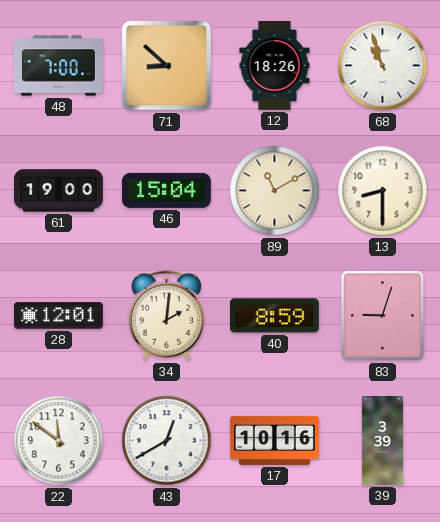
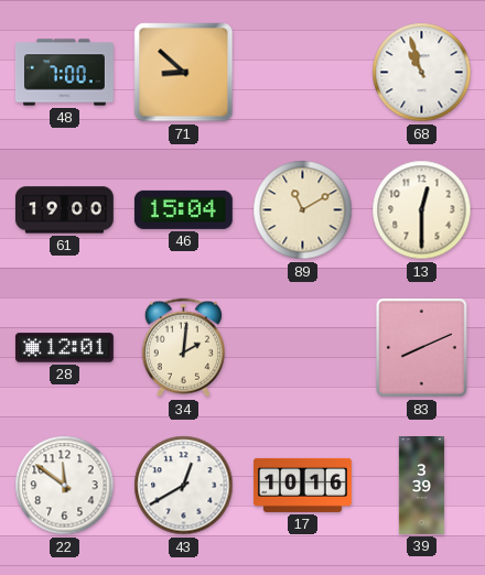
12: 18:26 -> none
13: 8:30 -> 12:30
40: 8:59 -> none
83: 9:03 -> 8:11
